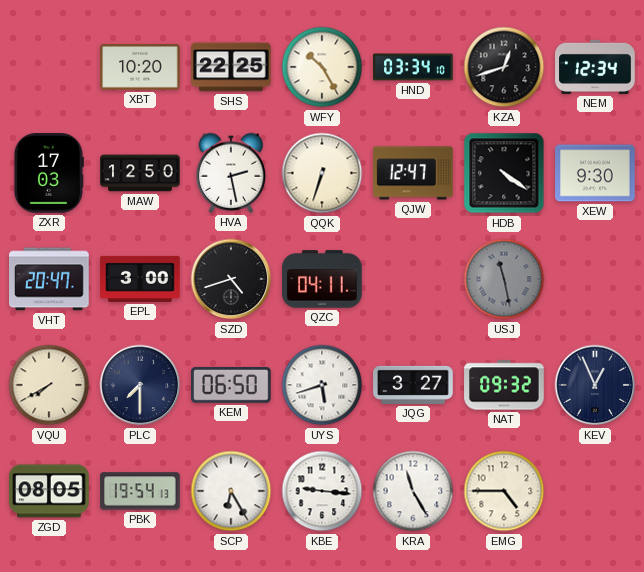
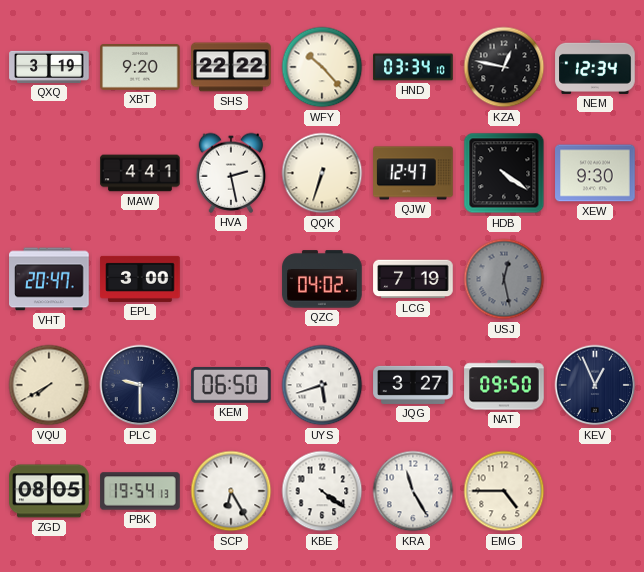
QXQ: none -> 3:19
XBT: 10:20 -> 9:20
SHS: 22:25 -> 22:22
WFY: 10:25 -> 10:23
KZA: 12:42 -> 12:47
ZXR: 17:03 -> none
MAW: 12:50 -> 4:41
SZD: 4:42 -> none
QZC: 04:11 -> 04:02
LCG: none -> 7:19
USJ: 11:28 -> 12:28
PLC: 7:30 -> 9:30
NAT: 09:32 -> 09:50
KBE: 9:16 -> 4:21
